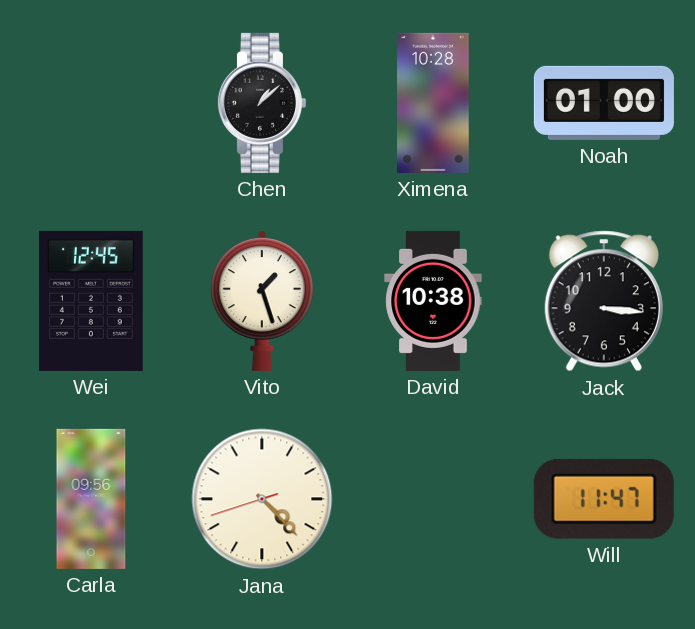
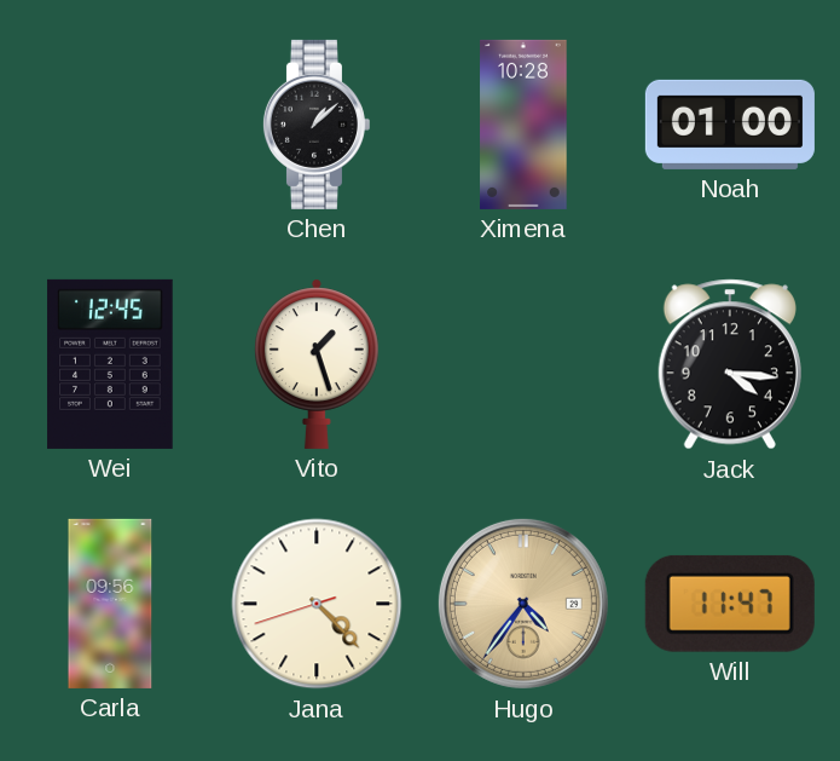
David: 10:38 -> none
Jack: 3:16 -> 4:16
Hugo: none -> 4:36
